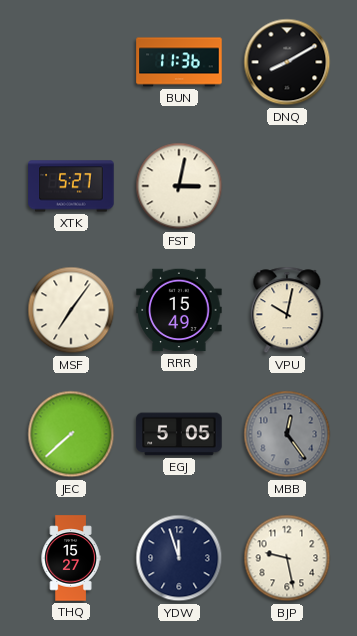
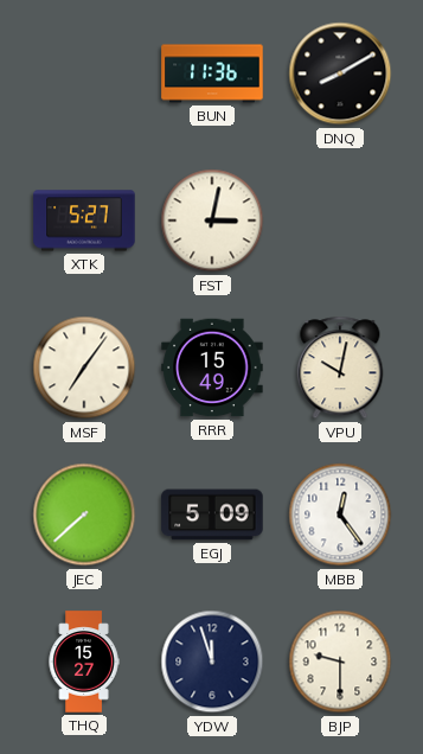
EGJ: 5:05 -> 5:09
MBB dial: grey -> white
BJP: 9:28 -> 9:30
